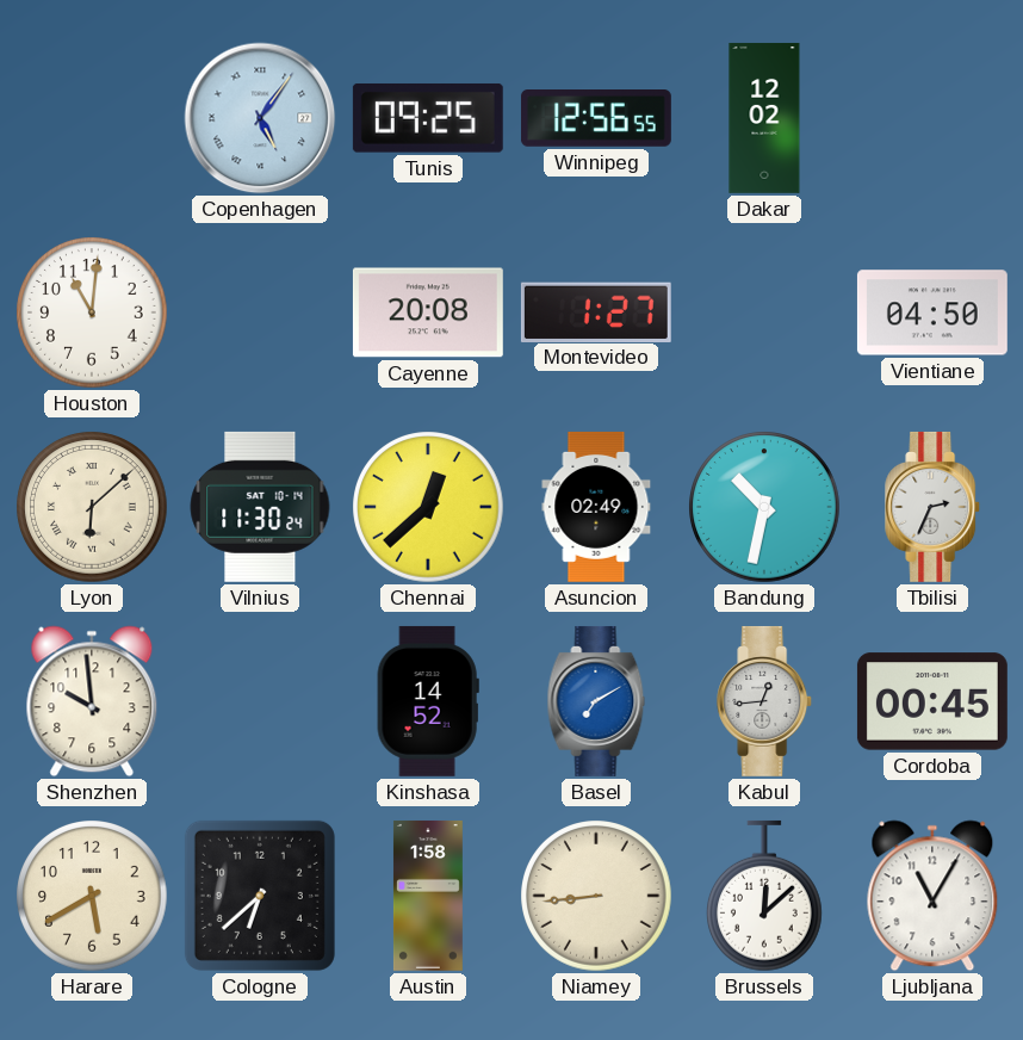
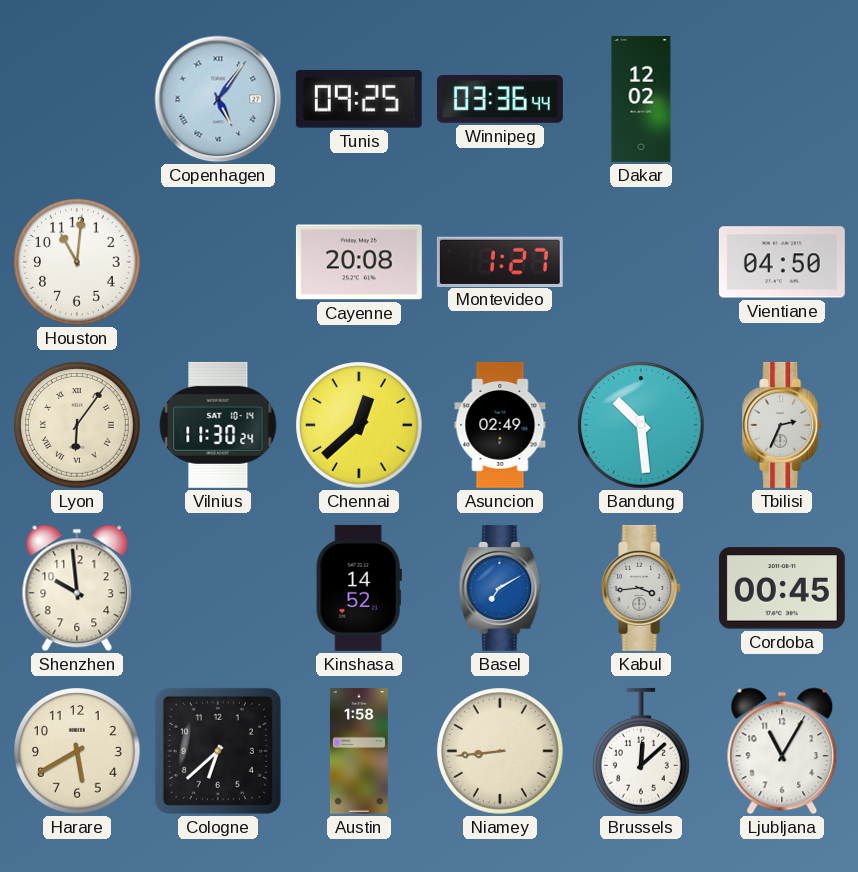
Winnipeg: 12:56 -> 03:36
Lyon: 6:08 -> 6:06
Bandung: 10:32 -> 10:29
Kabul: 12:44 -> 3:44
